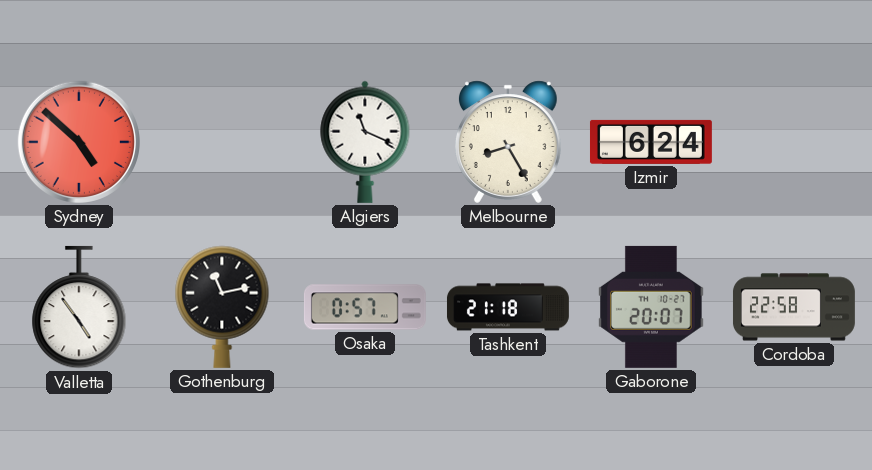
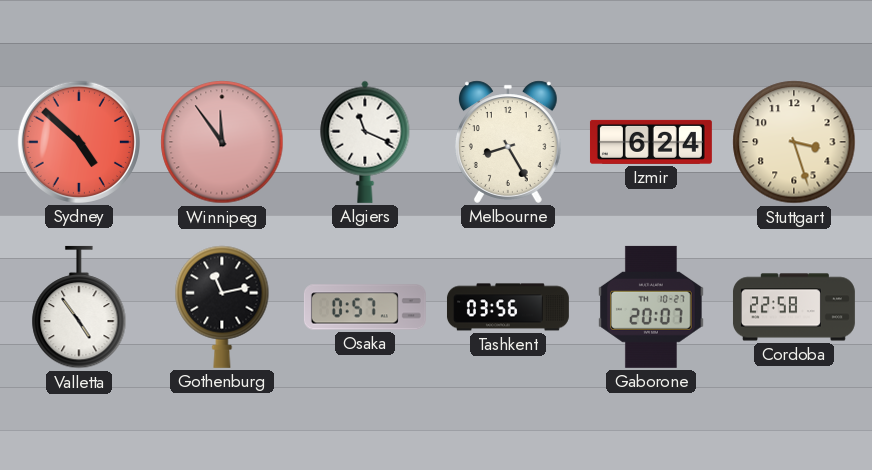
Winnipeg: none -> 11:54
Stuttgart: none -> 3:27
Tashkent: 21:18 -> 03:56
